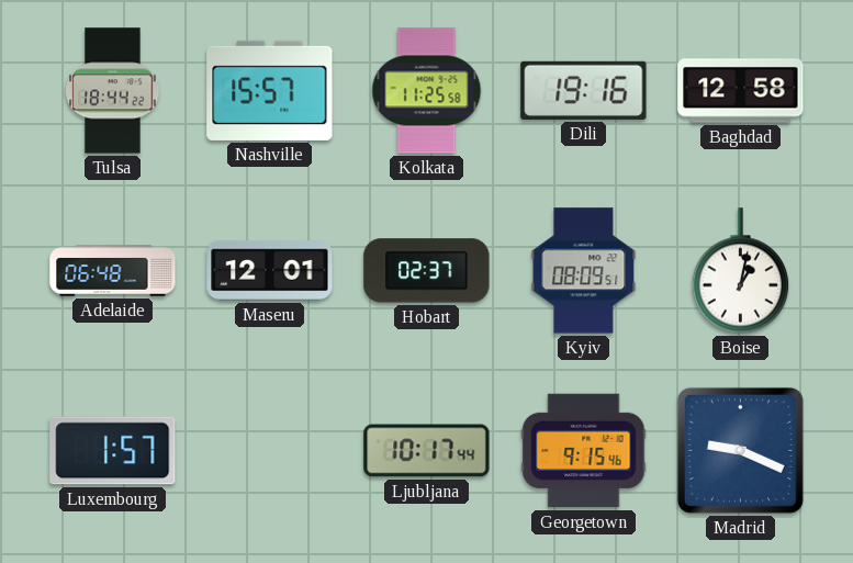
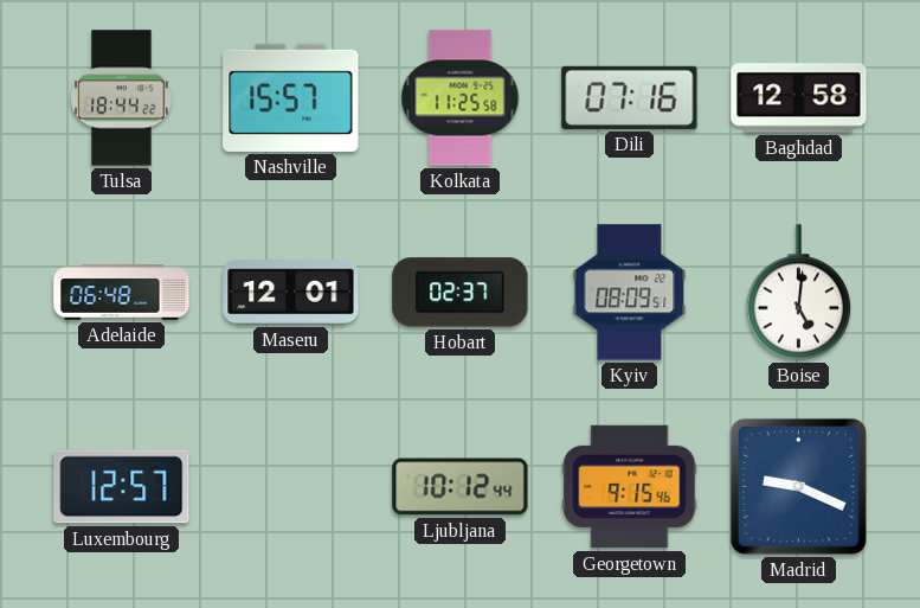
Dili: 19:16 -> 07:16
Boise: 1:02 -> 5:01
Luxembourg: 1:57 -> 12:57
Ljubljana: 10:17 -> 10:12
